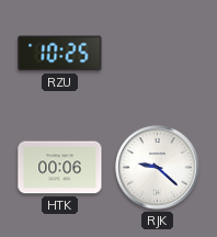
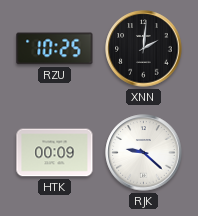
XNN: none -> 2:01
HTK: 00:06 -> 00:09
